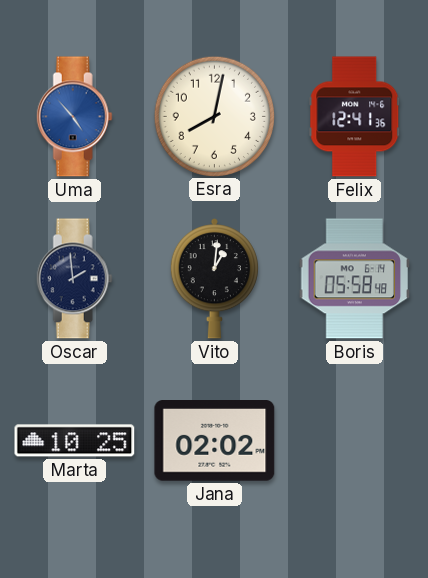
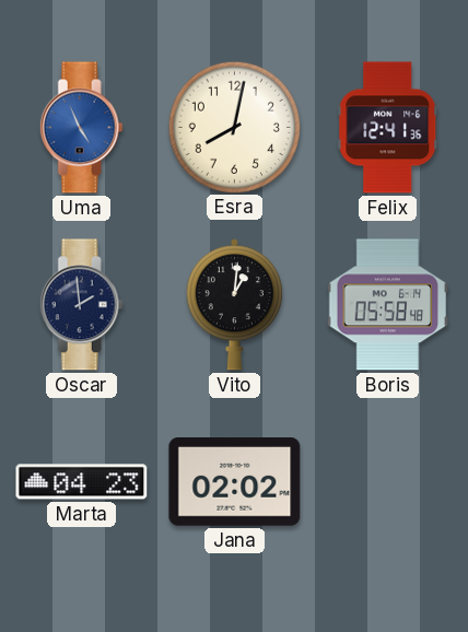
Uma: 4:53 -> 4:56
Marta: 10:25 -> 04:23
